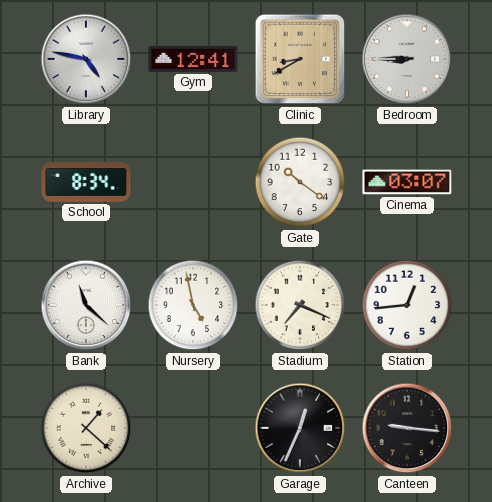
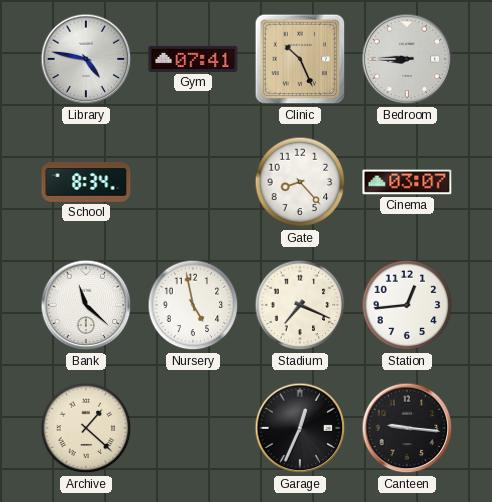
Gym: 12:41 -> 07:41
Clinic: 8:40 -> 10:26
Gate: 10:21 -> 8:23
